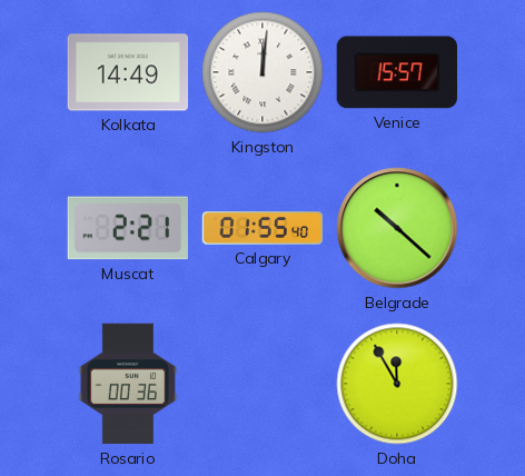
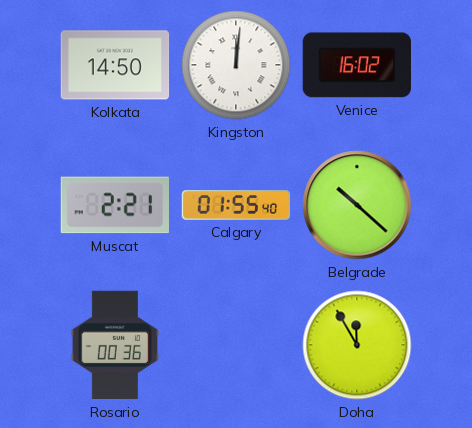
Kolkata: 14:49 -> 14:50
Venice: 15:57 -> 16:02
